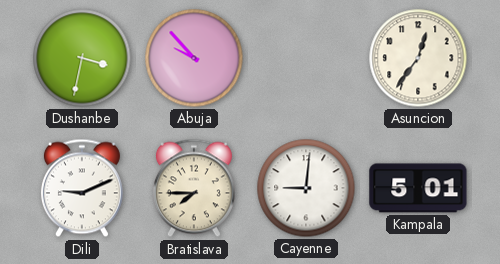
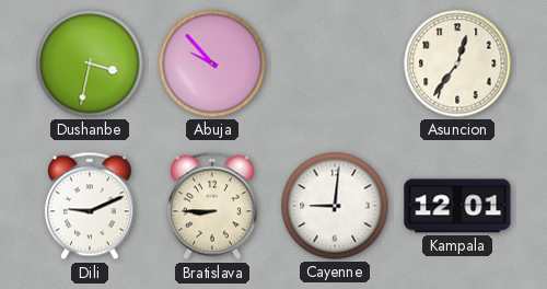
Bratislava: 7:45 -> 8:45
Kampala: 5:01 -> 12:01
